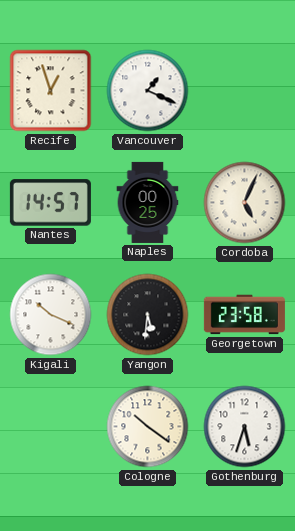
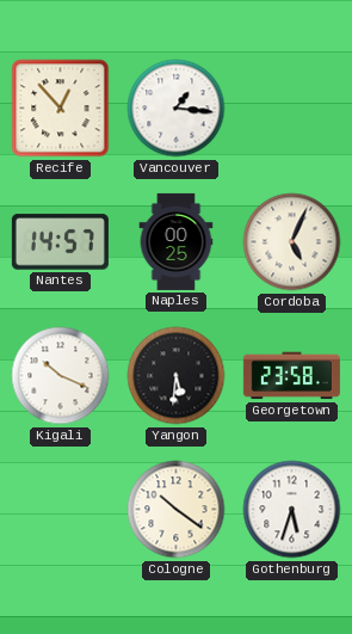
Recife: 12:57 -> 12:53
Vancouver: 1:19 -> 1:16
